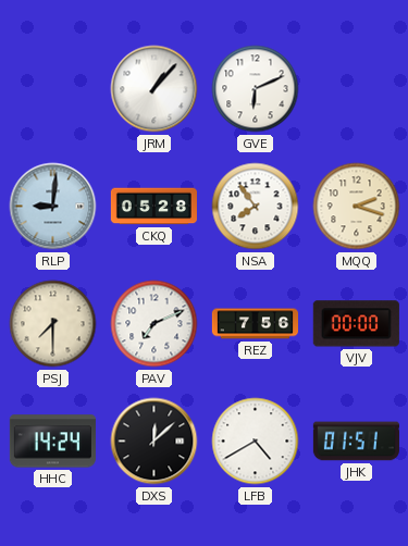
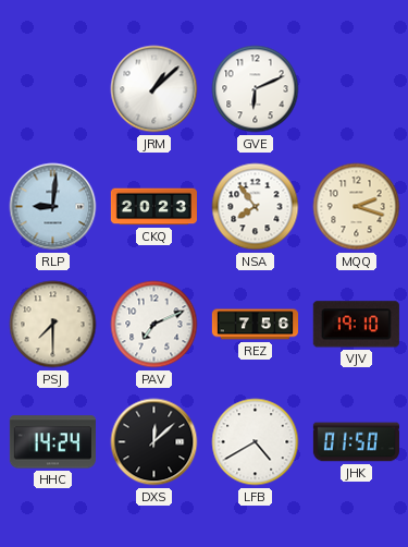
JRM: 1:07 -> 1:08
CKQ: 05:28 -> 20:23
VJV: 00:00 -> 19:10
JHK: 01:51 -> 01:50
